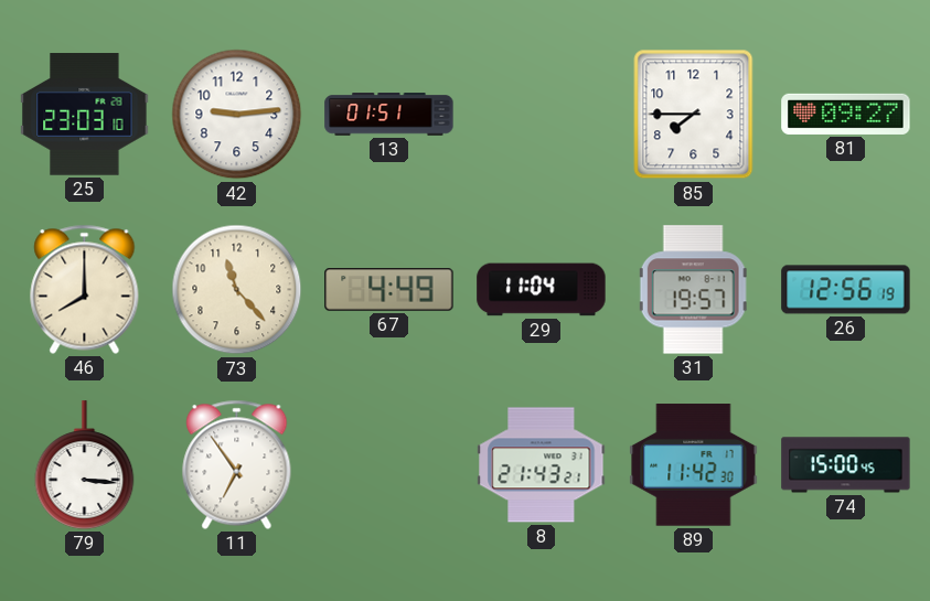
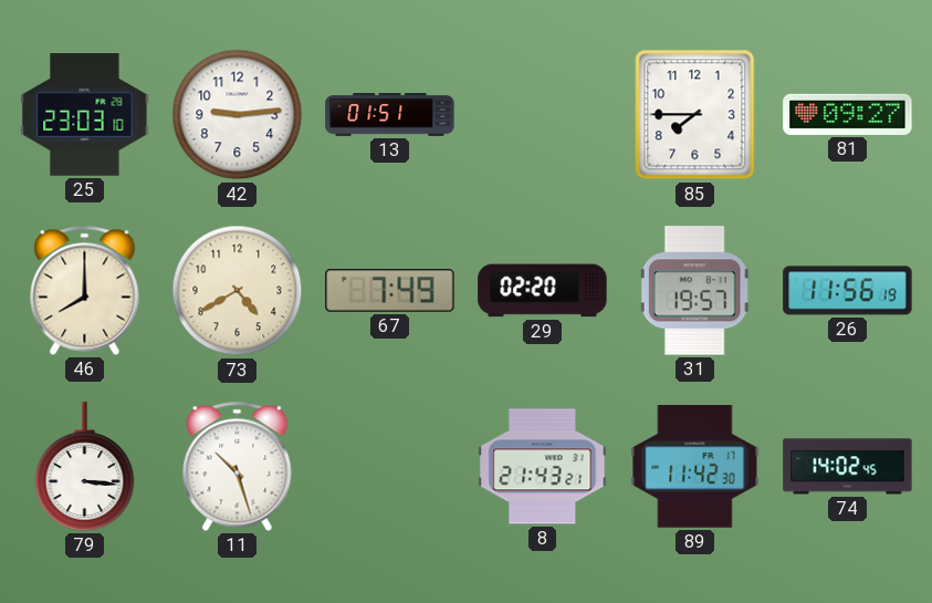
73: 11:23 -> 4:40
67: 4:49 -> 7:49
29: 11:04 -> 02:20
26: 12:56 -> 11:56
11: 6:54 -> 10:27
74: 15:00 -> 14:02
